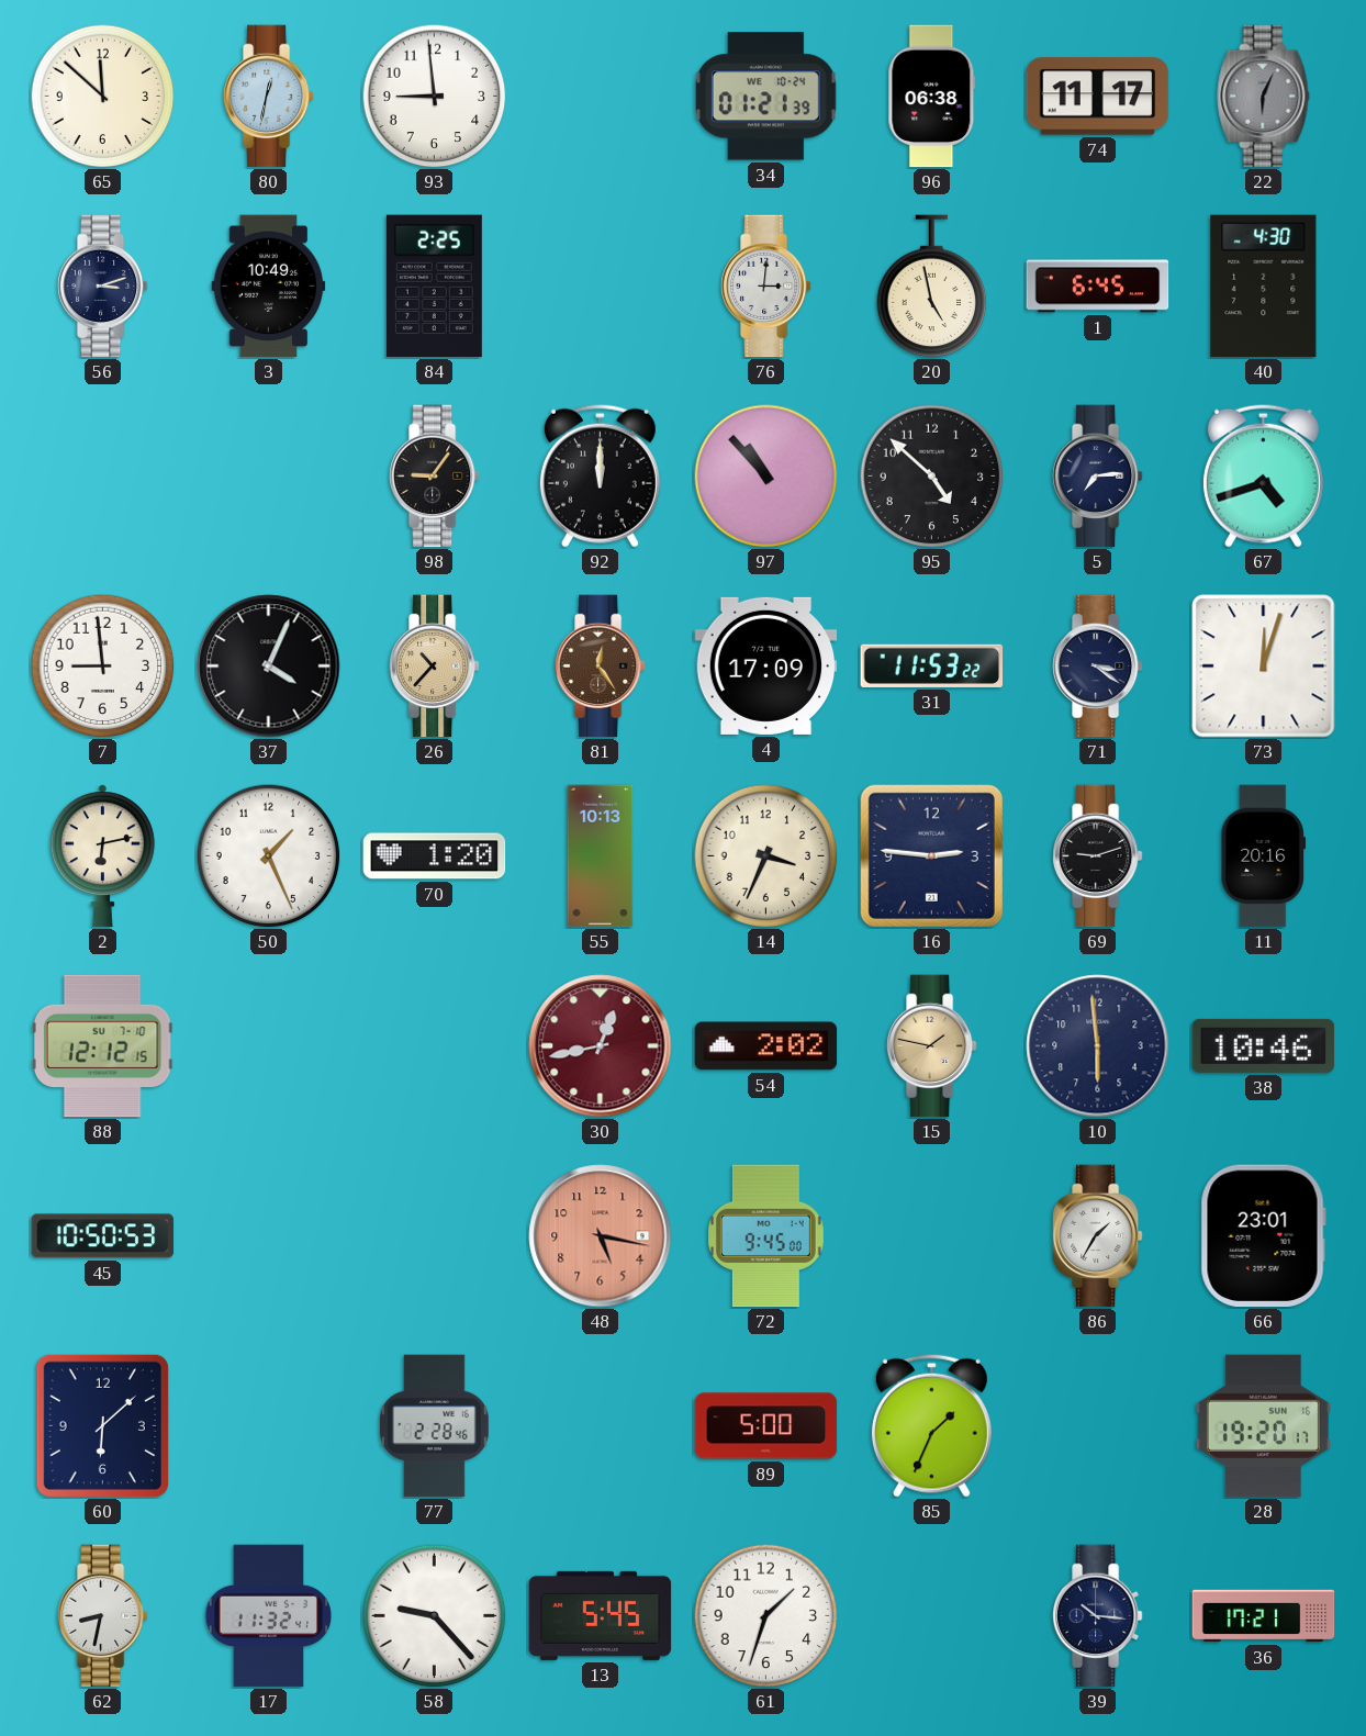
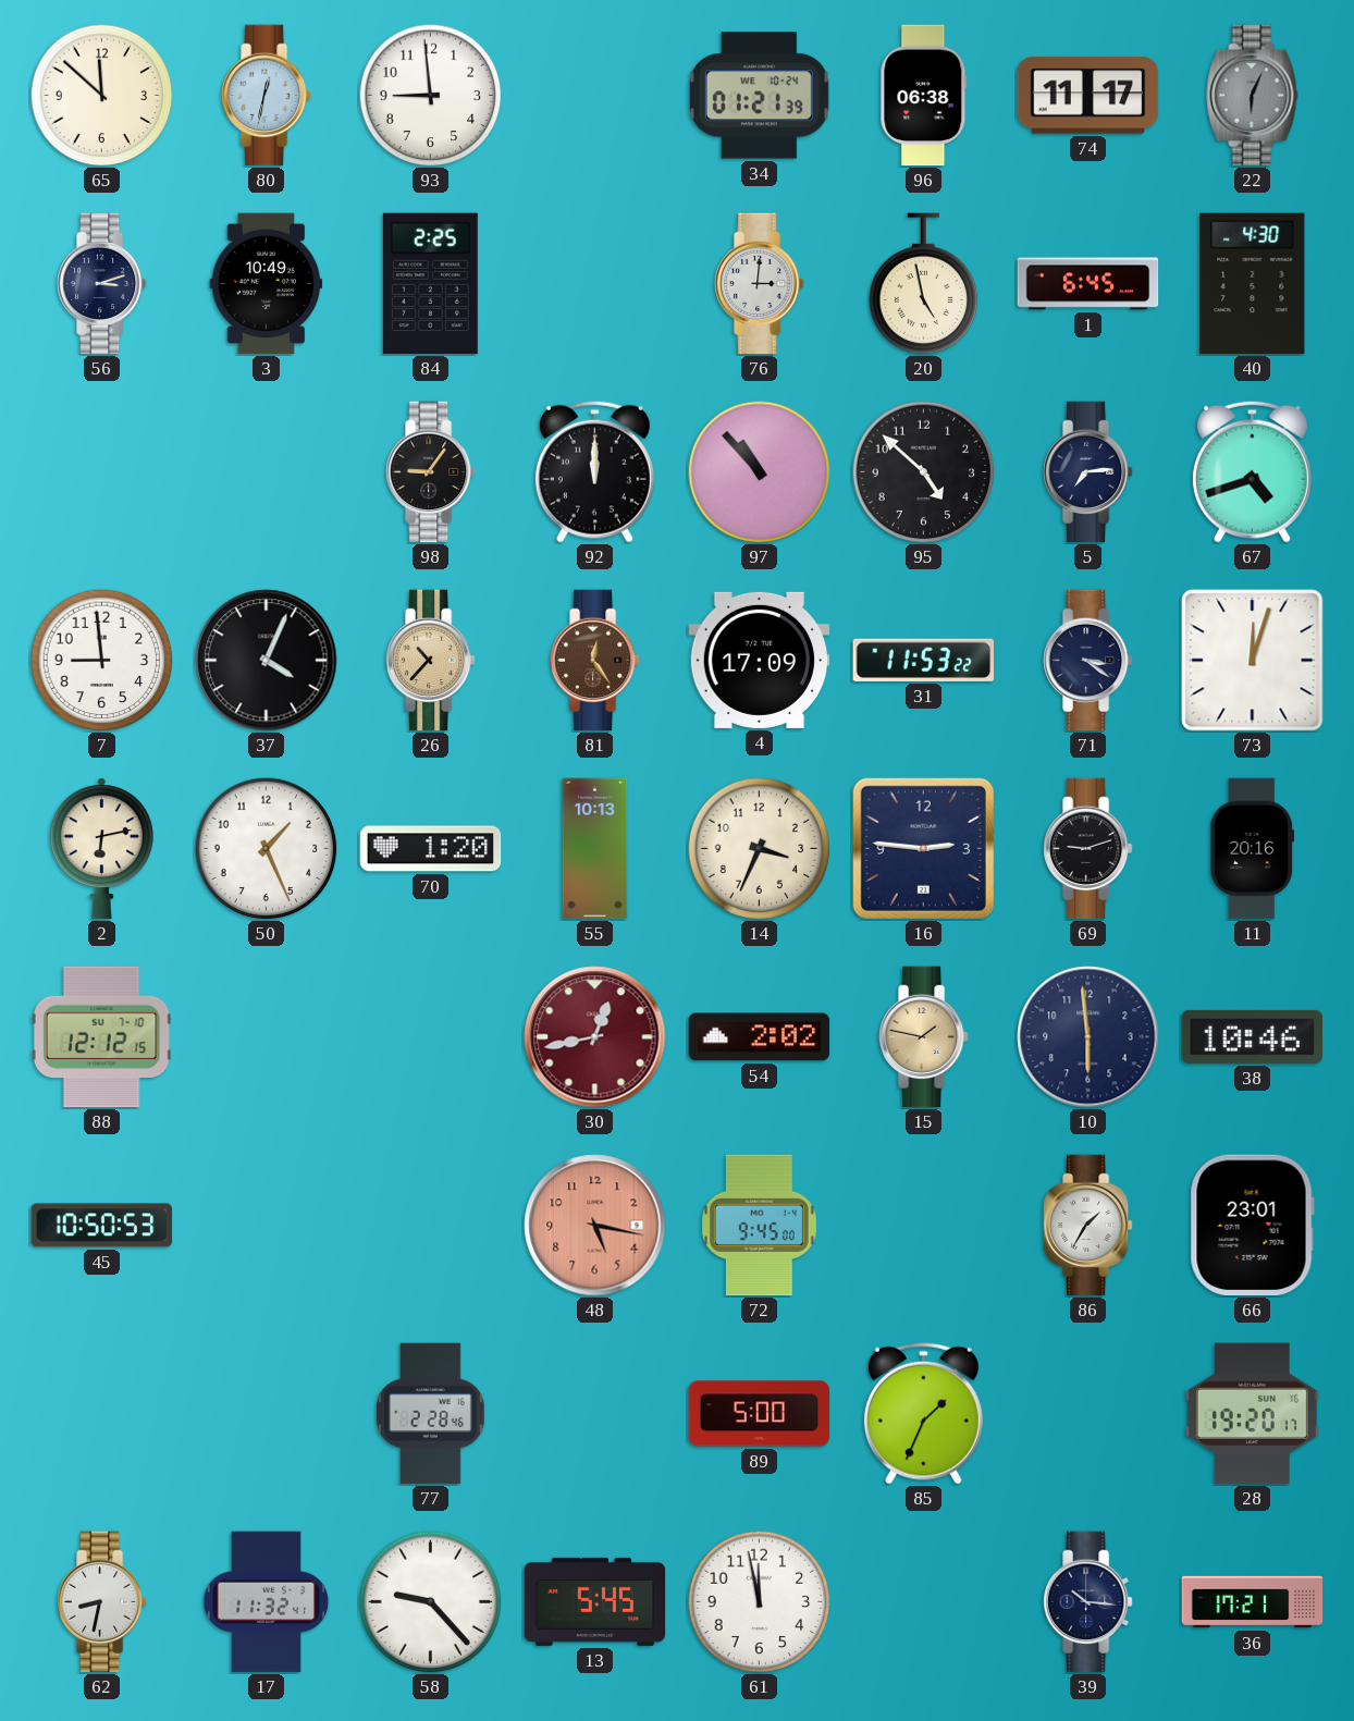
60: 6:08 -> none
61: 1:33 -> 11:58
